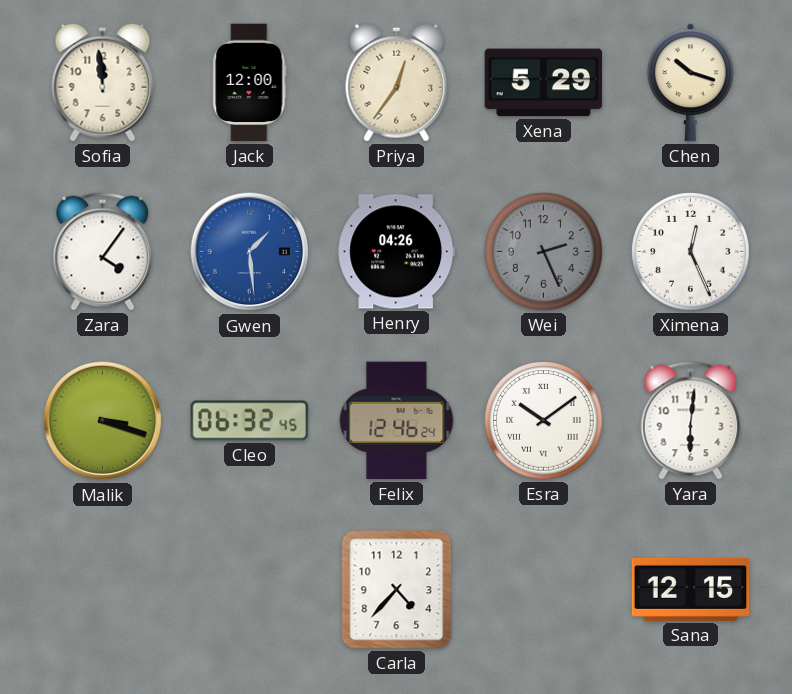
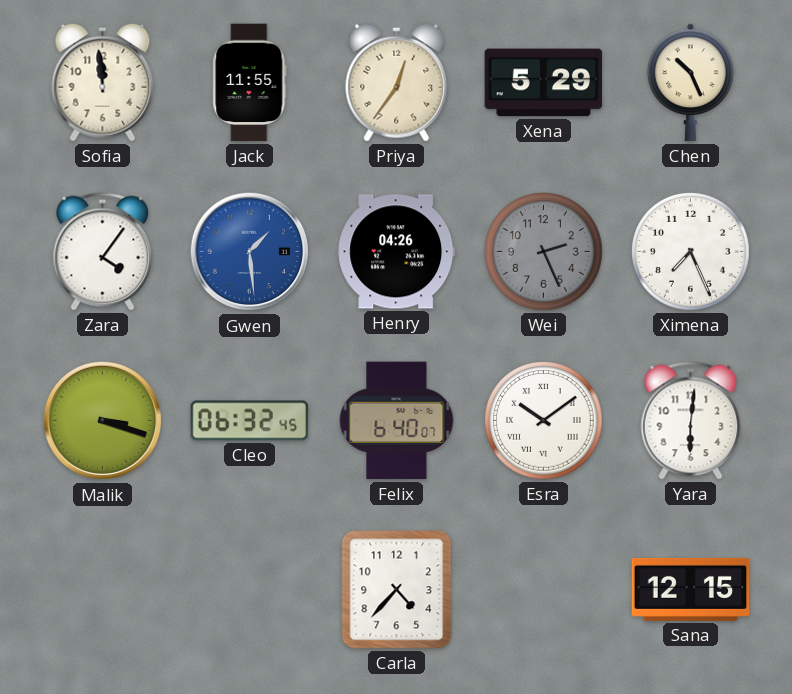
Jack: 12:00 -> 11:55
Chen: 10:18 -> 10:26
Ximena: 12:26 -> 7:26
Felix: 12:46 -> 6:40
